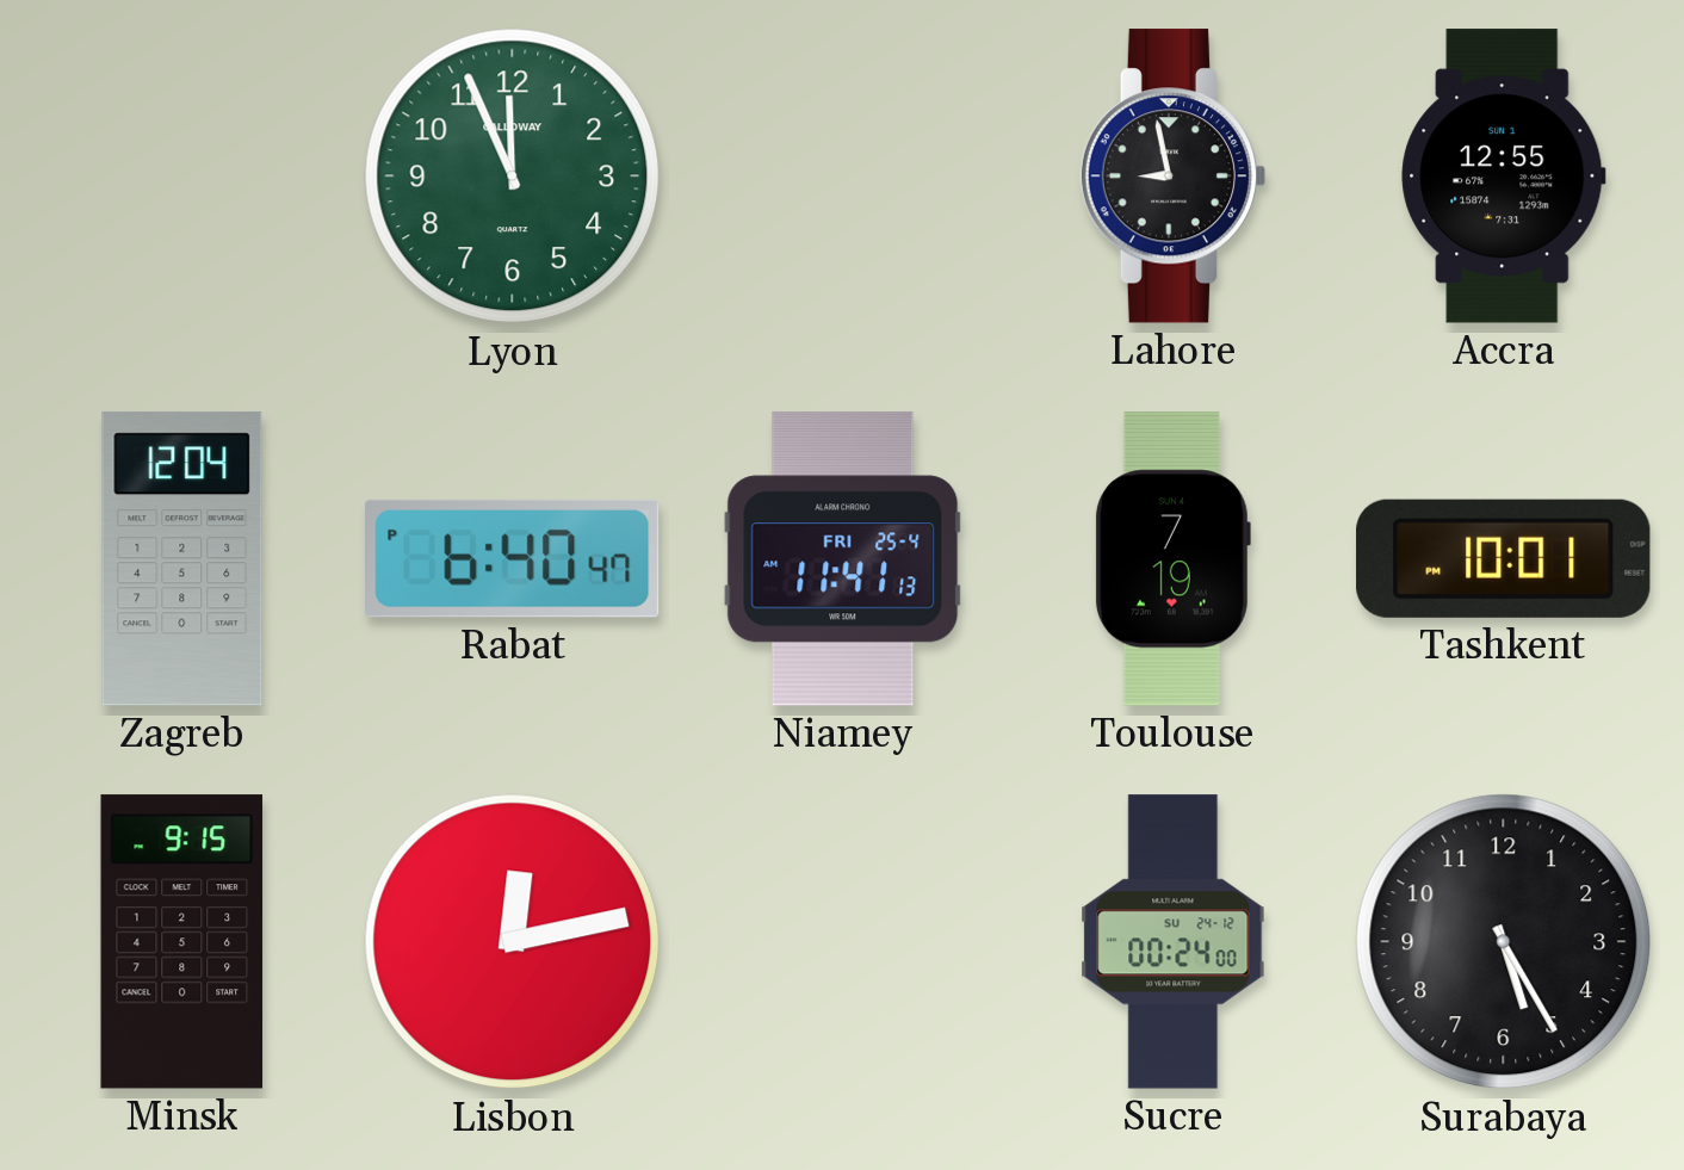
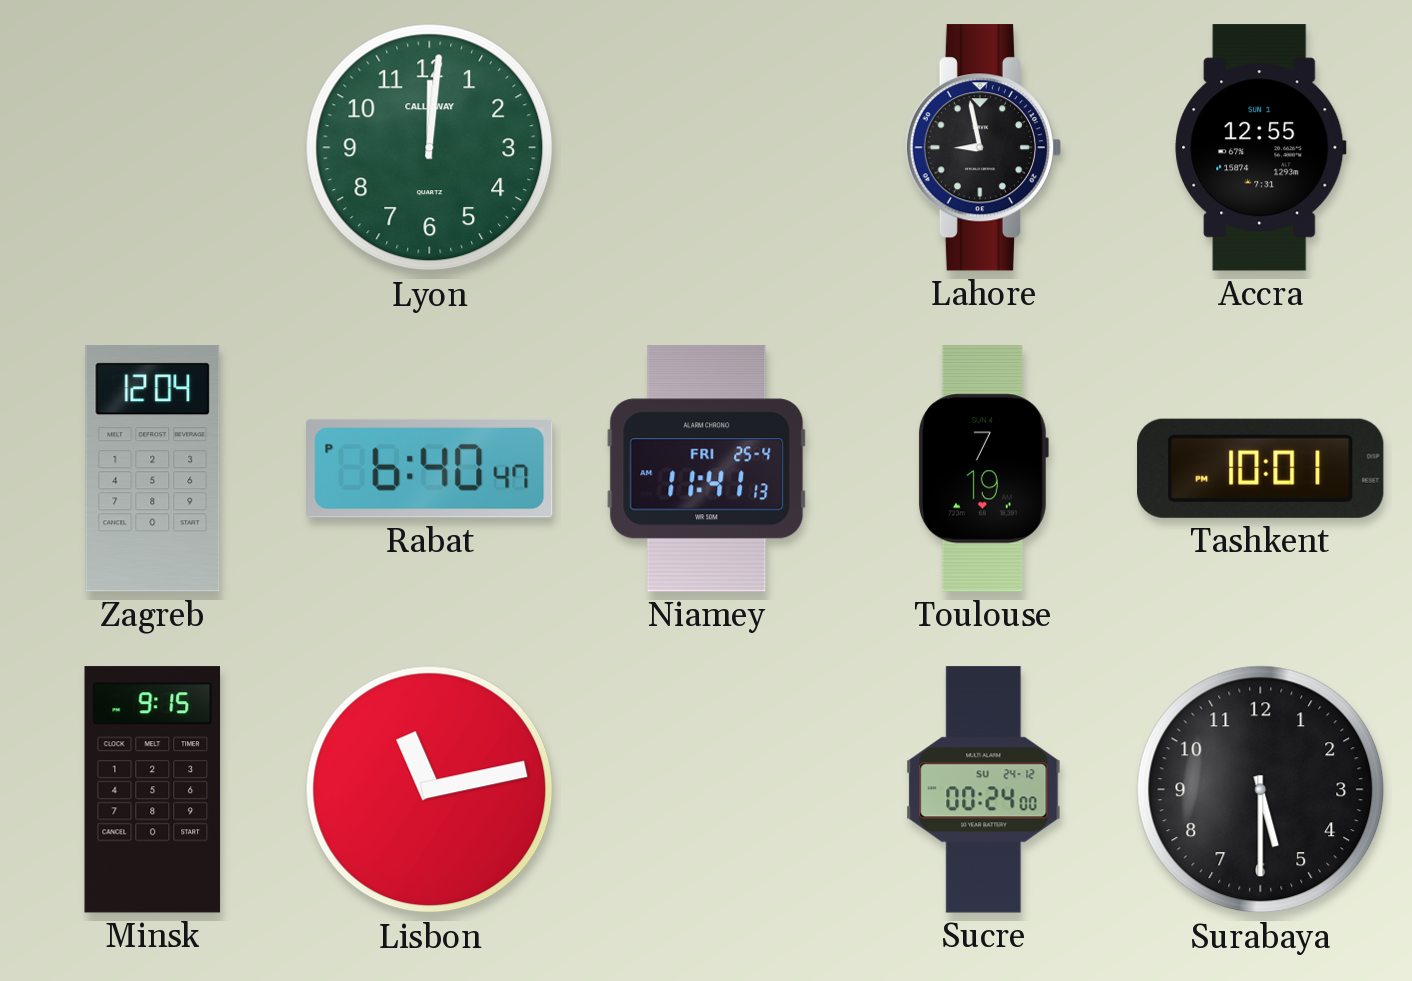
Lyon: 11:56 -> 12:01
Lisbon: 12:13 -> 11:13
Surabaya: 5:25 -> 5:30
